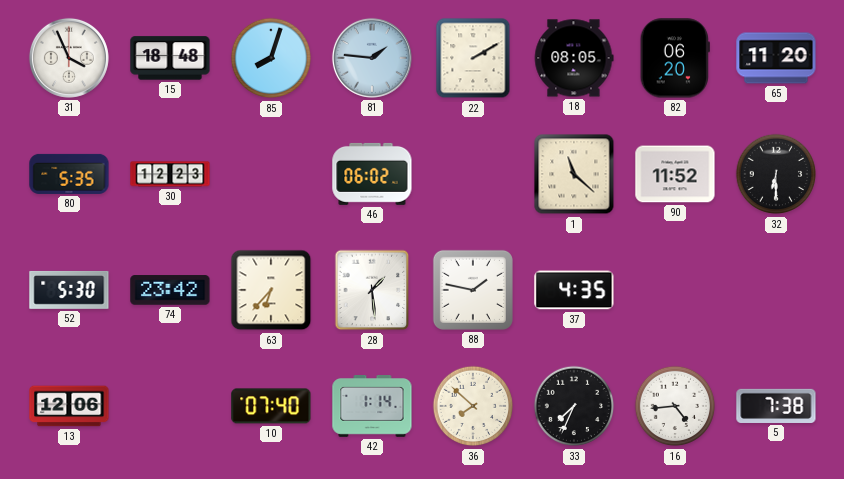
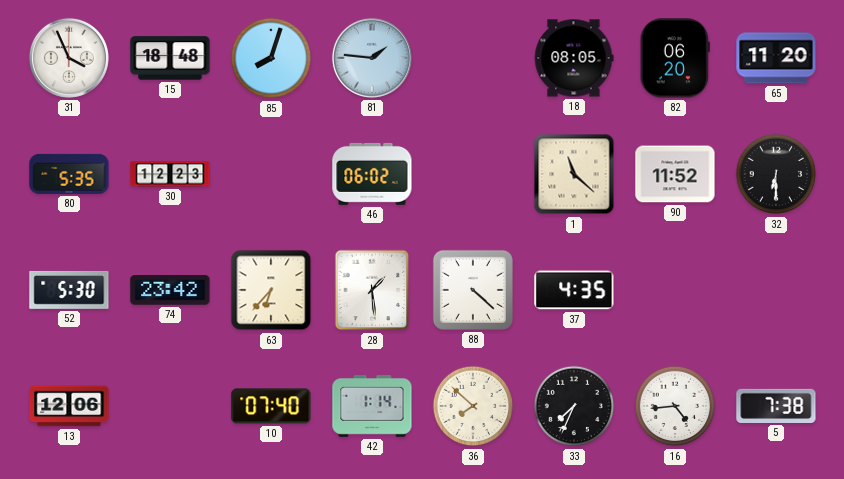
22: 2:10 -> none
88: 1:47 -> 4:22
